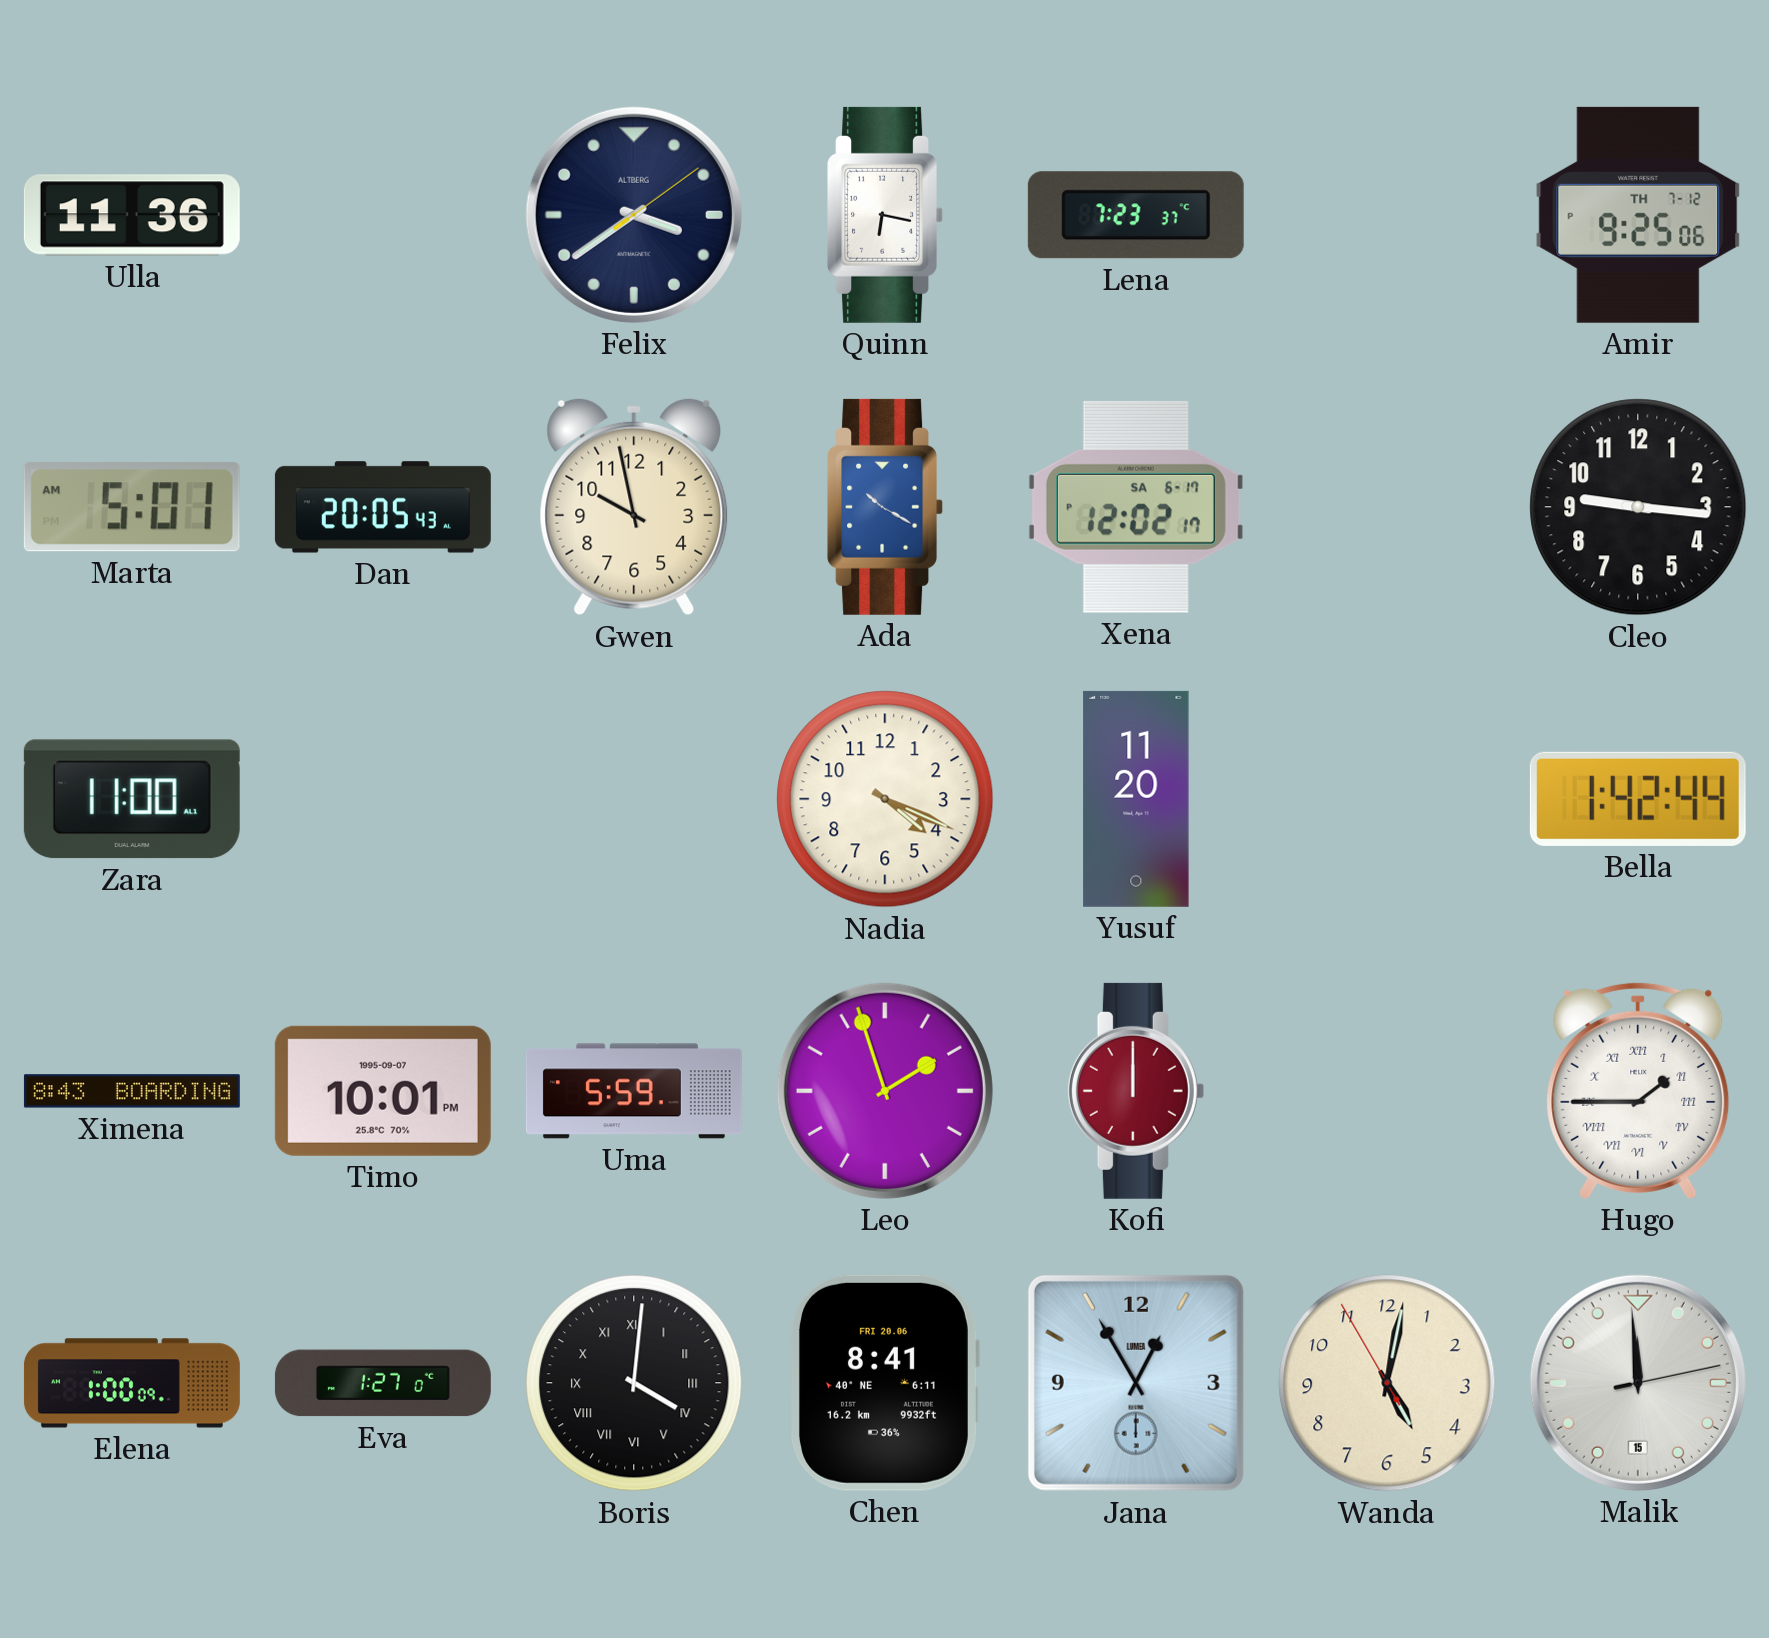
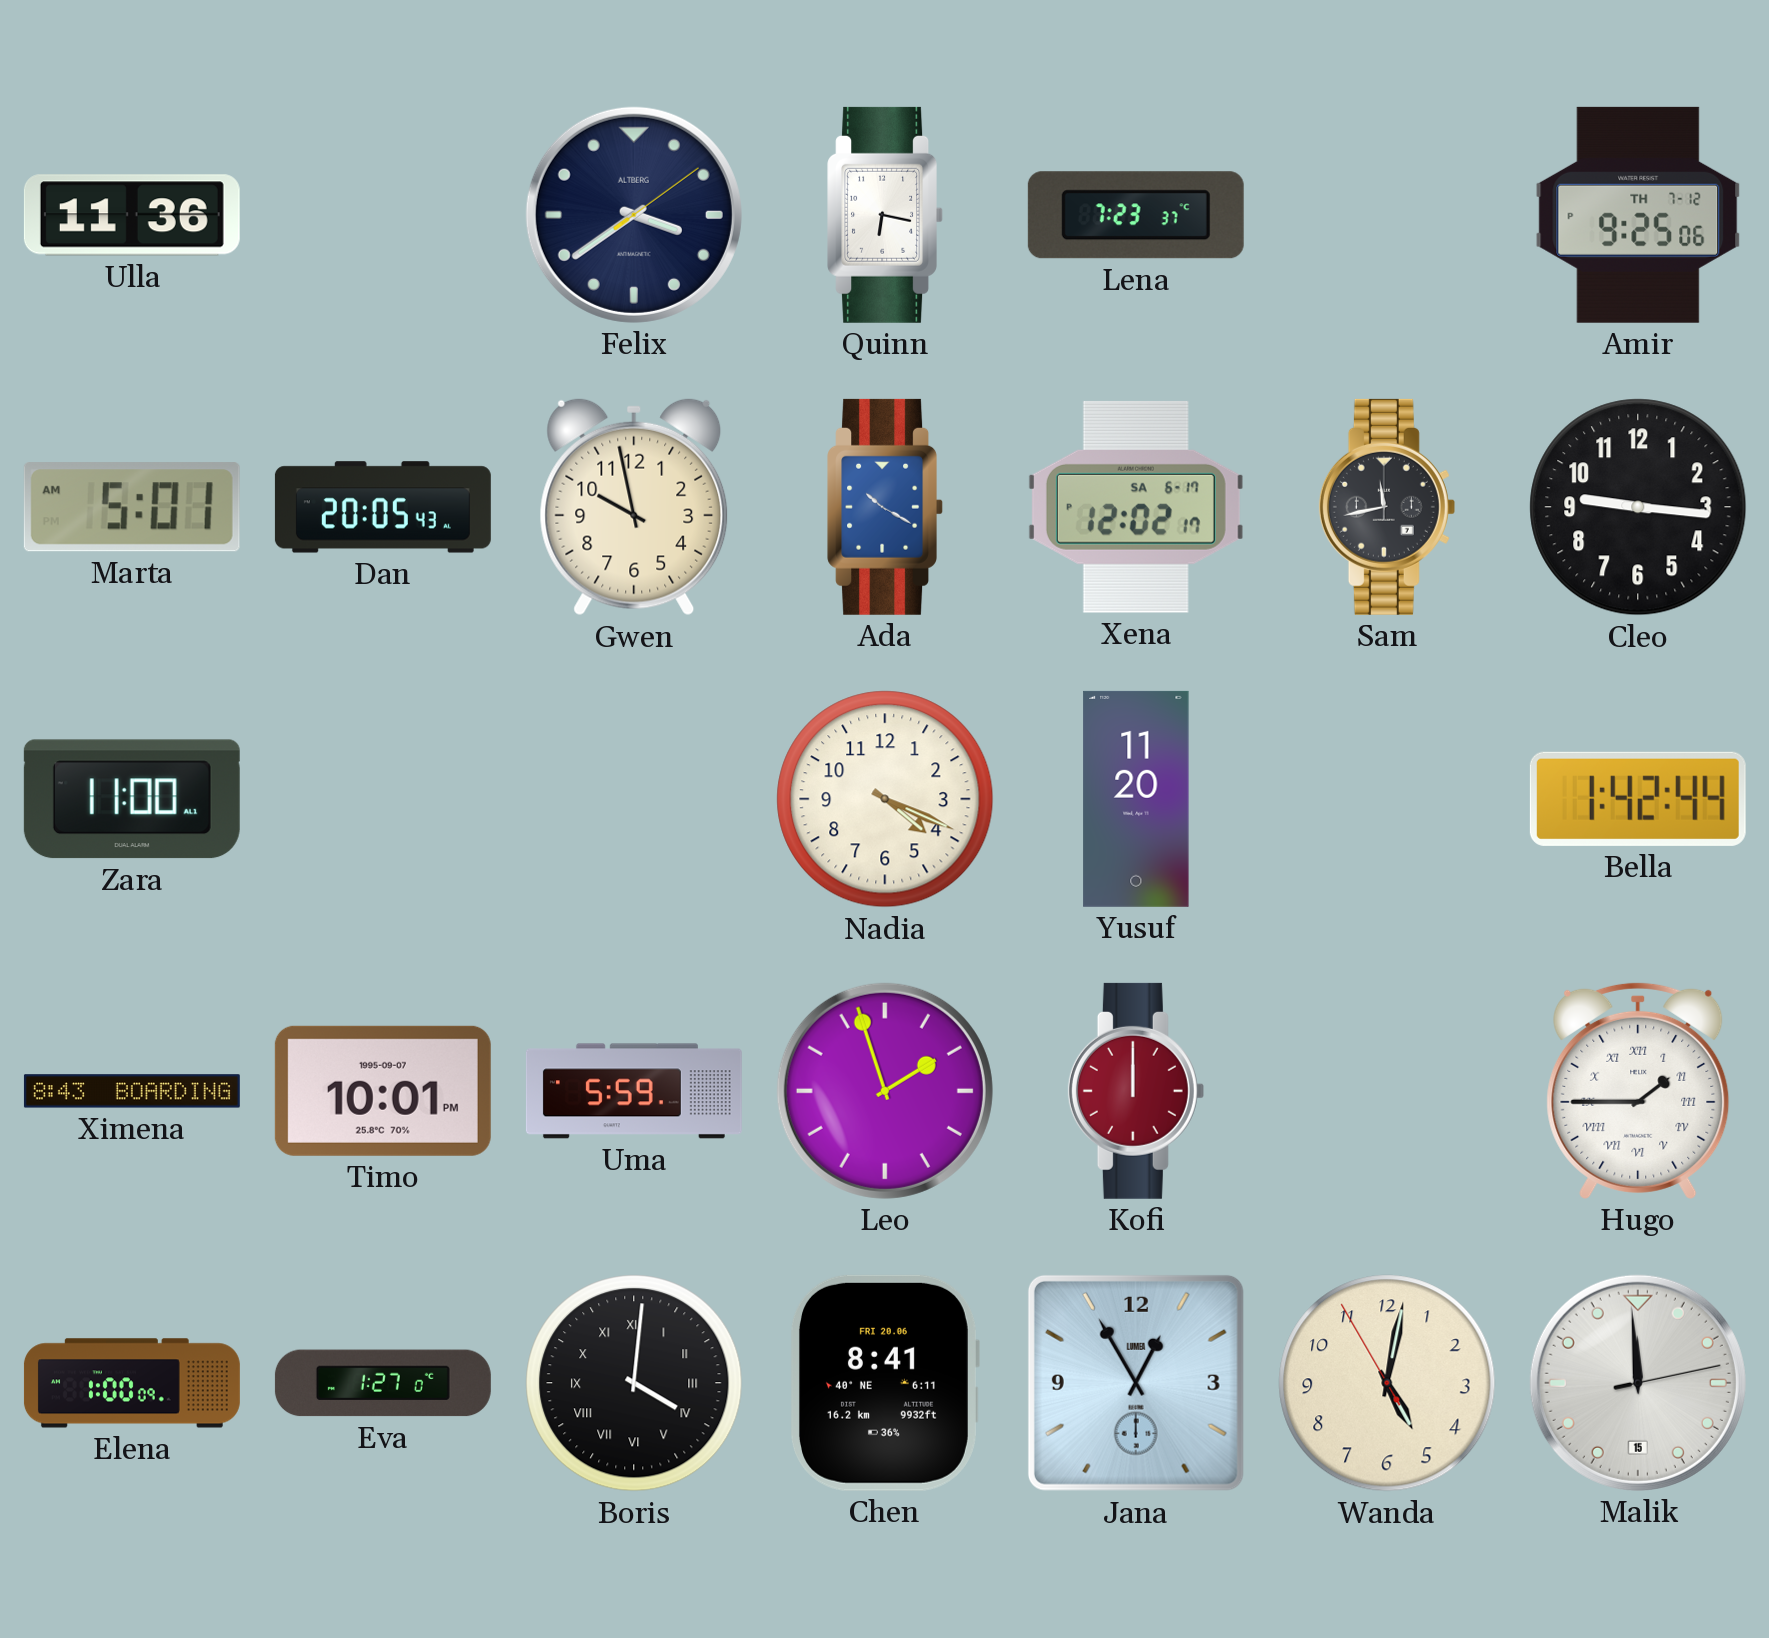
Sam: none -> 11:43
